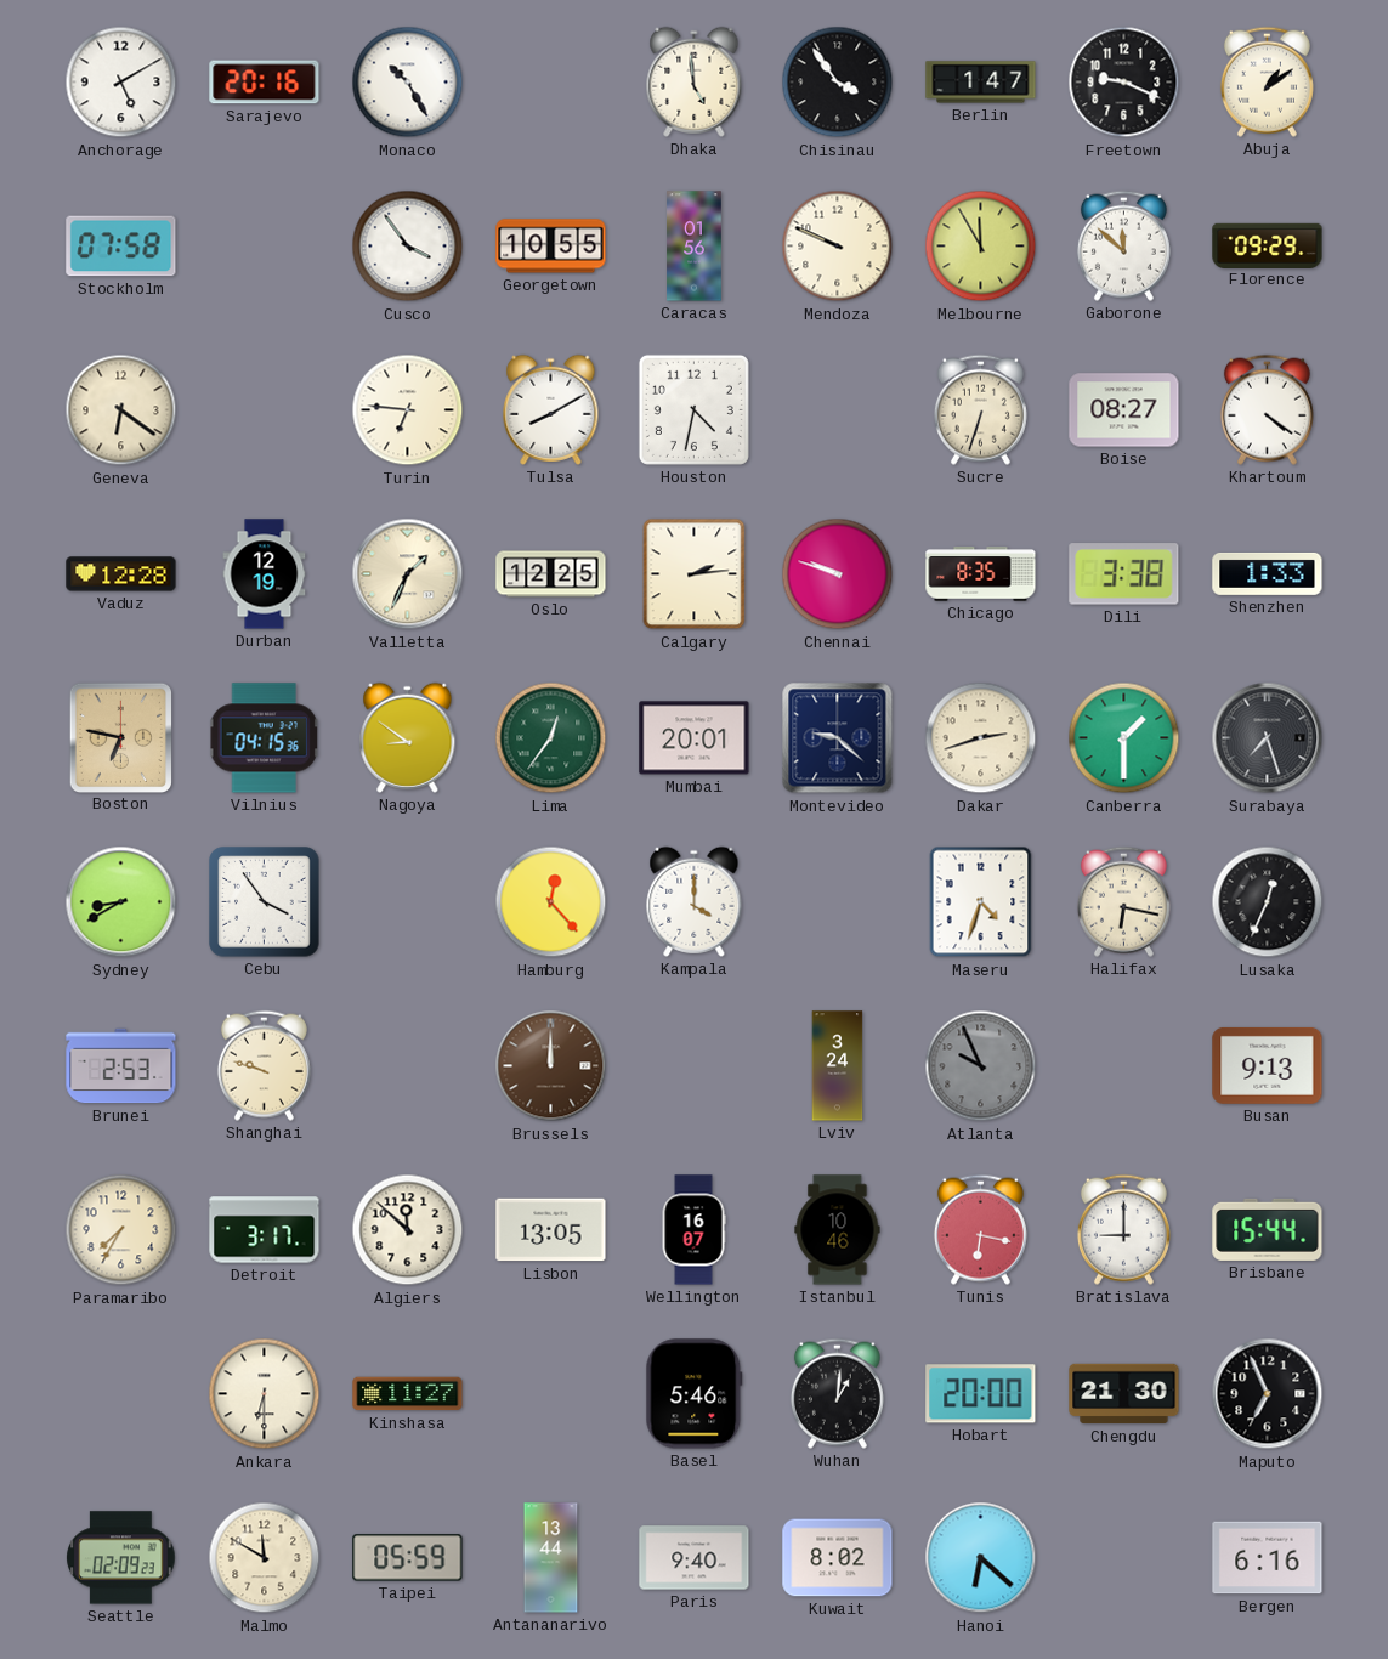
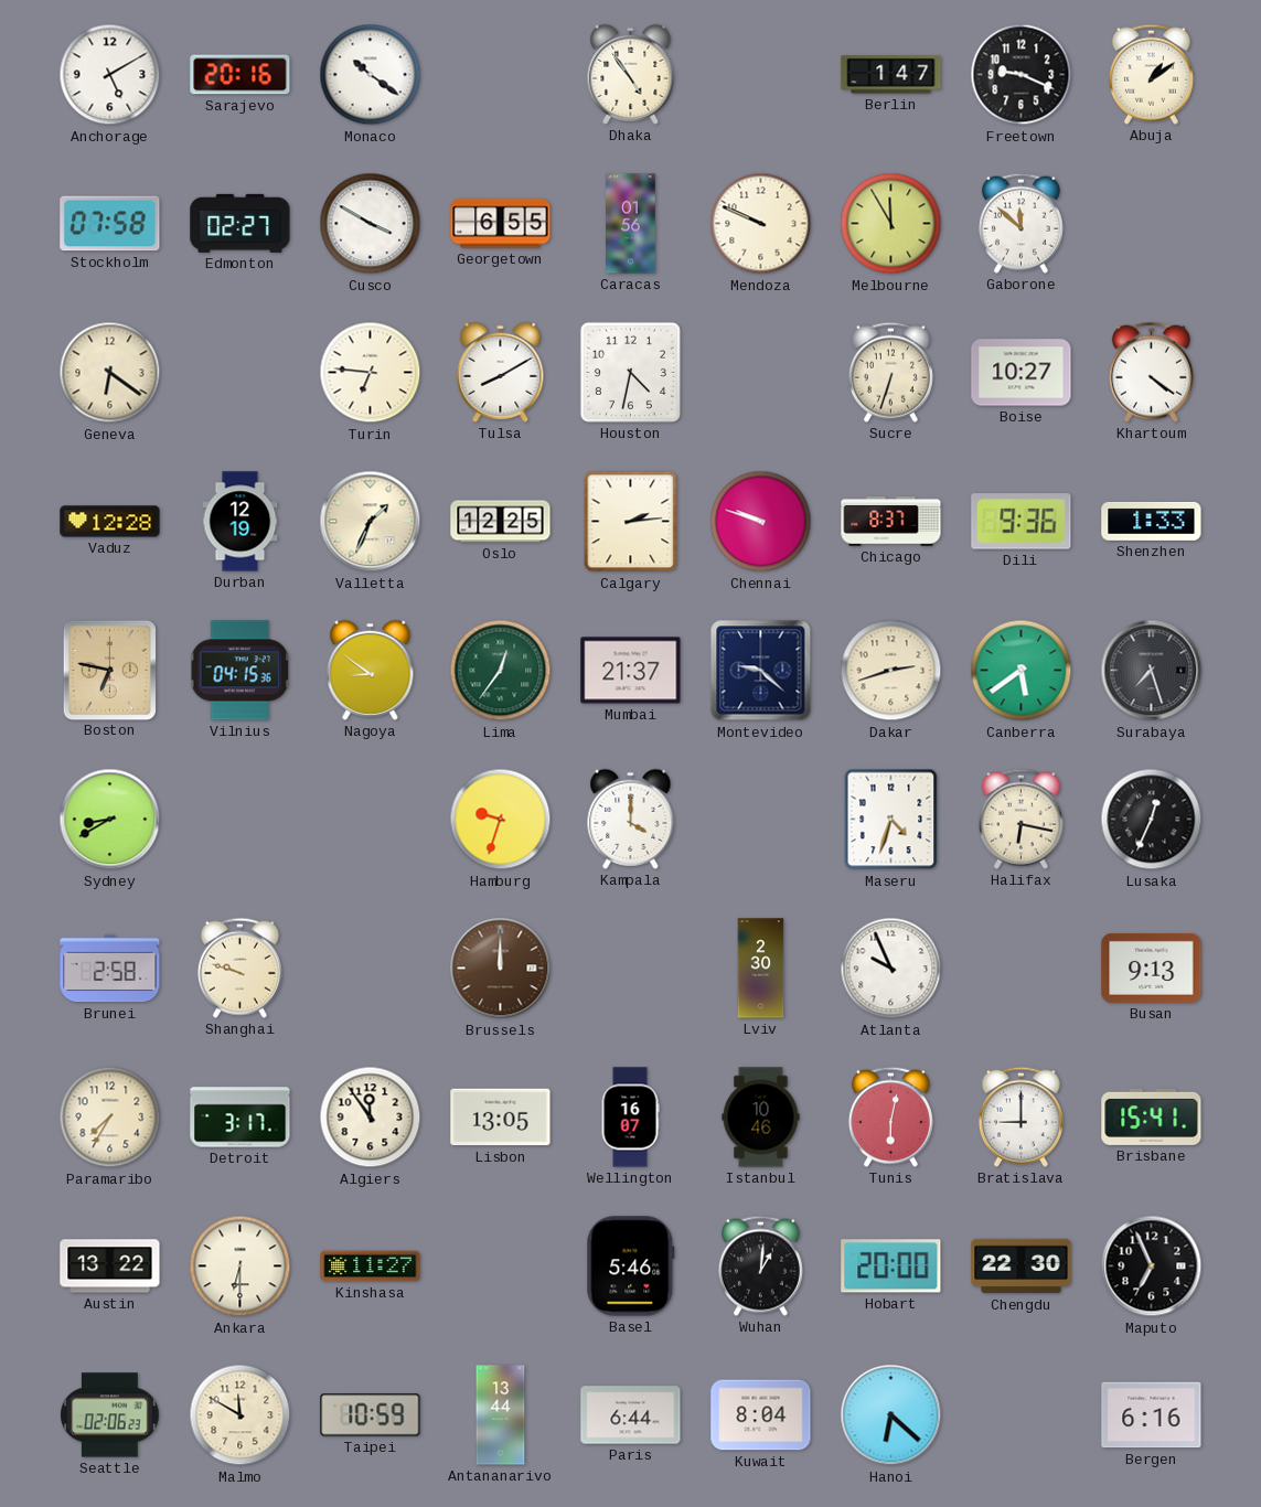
Monaco: 10:25 -> 10:21
Dhaka: 4:59 -> 4:54
Chisinau: 3:54 -> none
Edmonton: none -> 02:27
Cusco: 3:54 -> 3:50
Georgetown: 10:55 -> 6:55
Florence: 09:29 -> none
Boise: 08:27 -> 10:27
Chicago: 8:35 -> 8:37
Dili: 3:38 -> 9:36
Mumbai: 20:01 -> 21:37
Canberra: 1:30 -> 5:39
Cebu: 3:54 -> none
Hamburg: 12:23 -> 9:33
Brunei: 2:53 -> 2:58
Lviv: 3:24 -> 2:30
Atlanta dial: grey -> white
Algiers: 11:52 -> 11:54
Tunis: 6:17 -> 6:02
Brisbane: 15:44 -> 15:41
Austin: none -> 13:22
Chengdu: 21:30 -> 22:30
Seattle: 02:09 -> 02:06
Taipei: 05:59 -> 10:59
Paris: 9:40 -> 6:44
Kuwait: 8:02 -> 8:04
